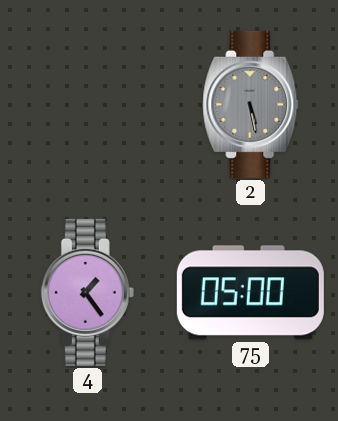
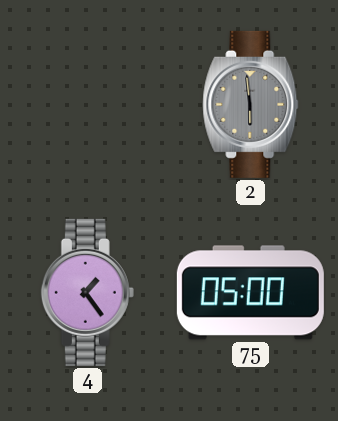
2: 5:28 -> 5:59
